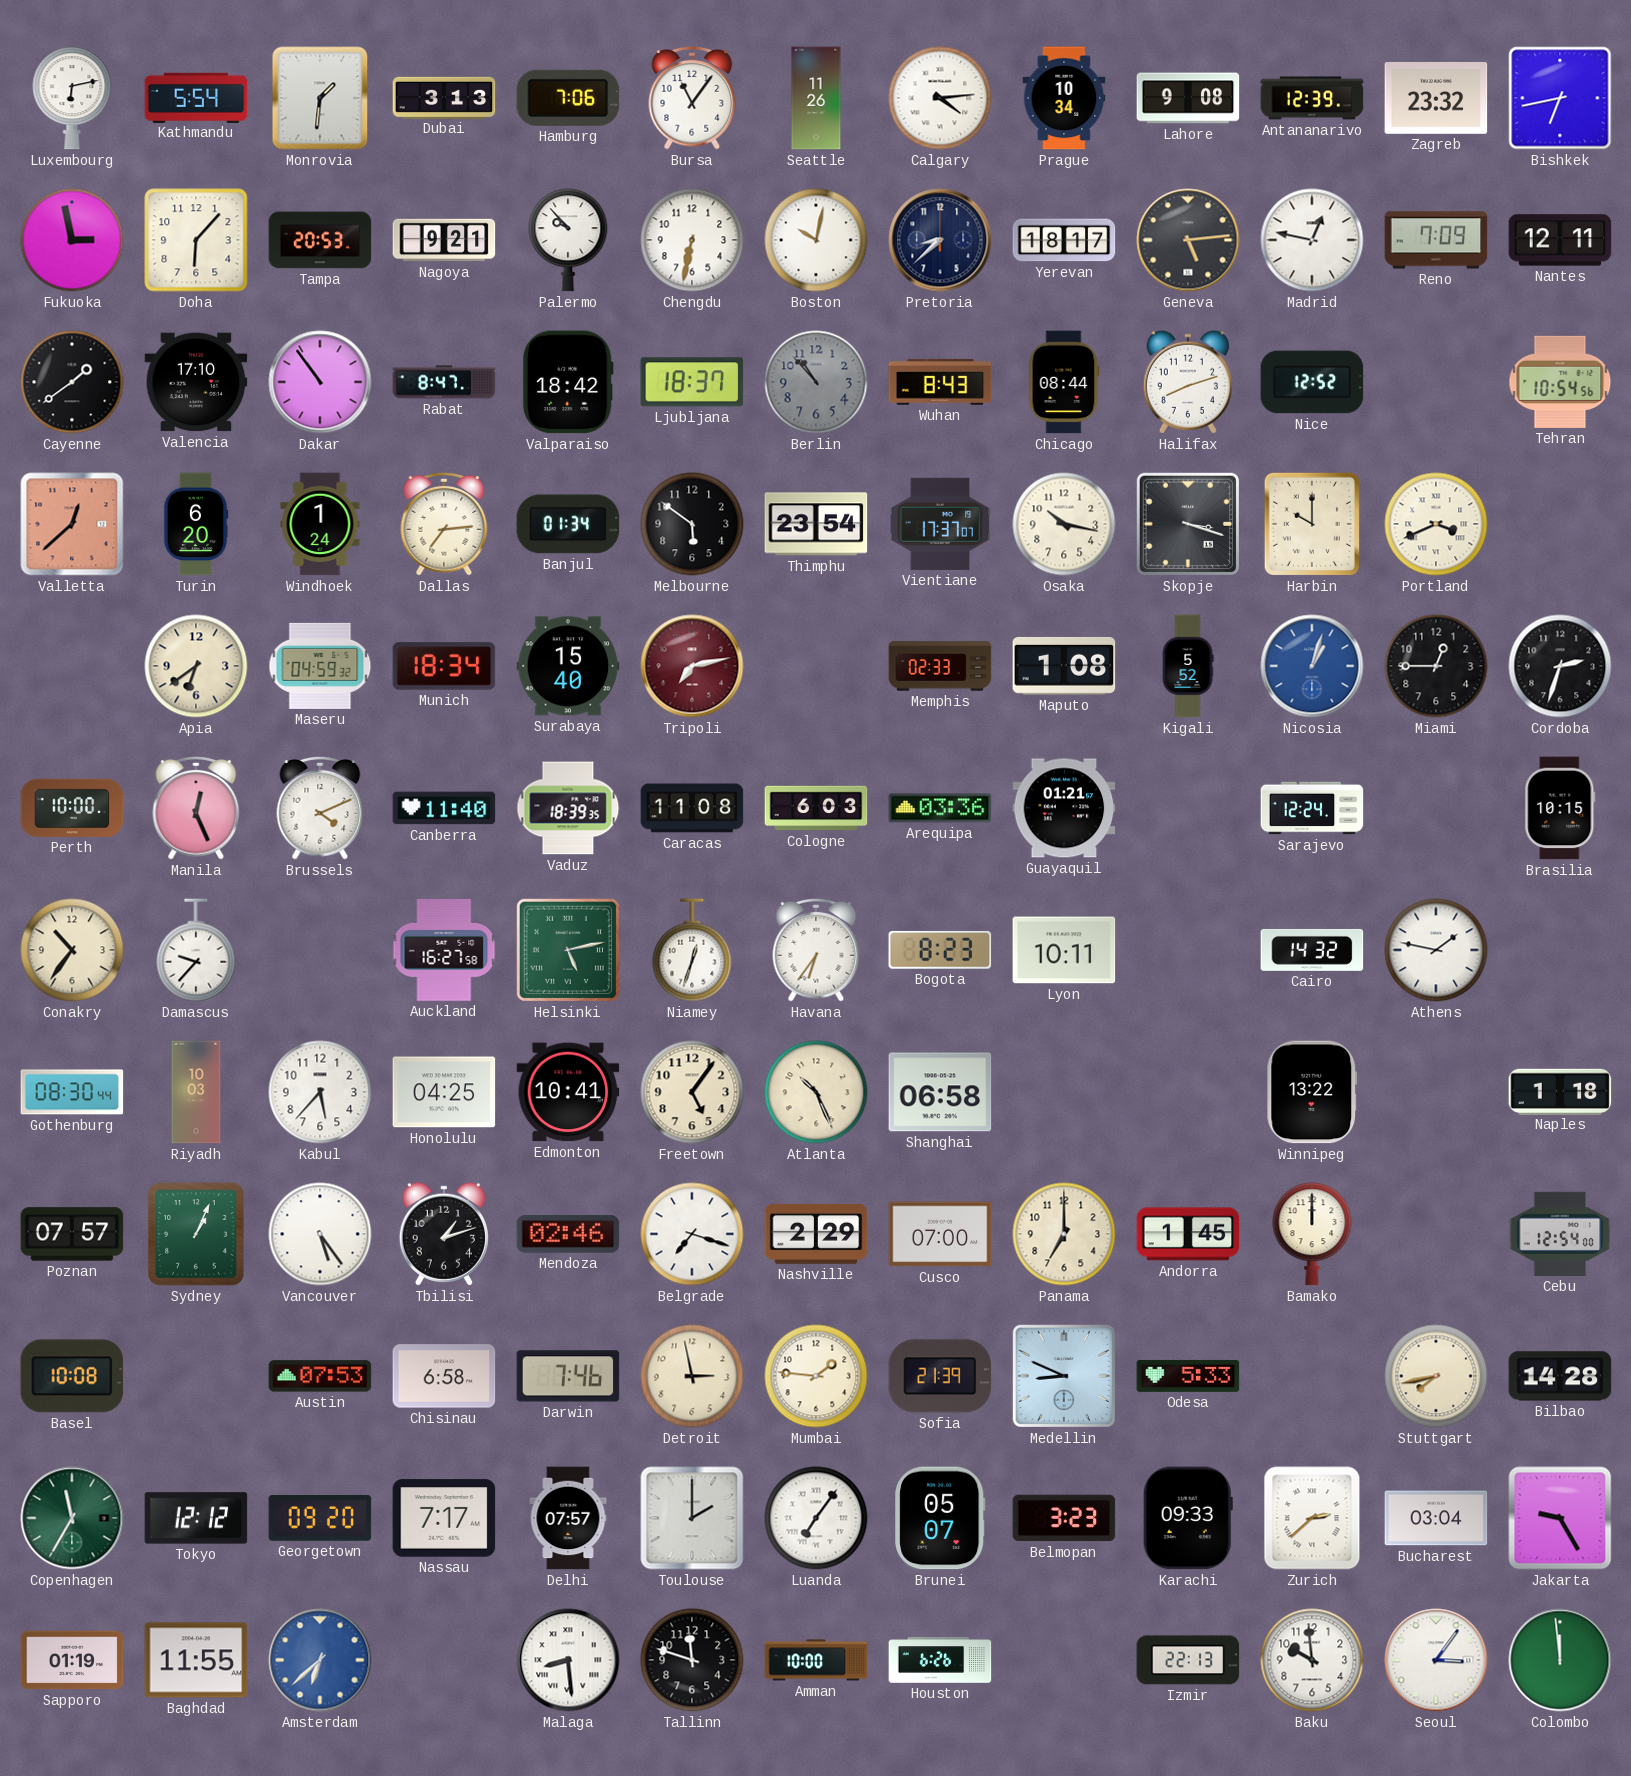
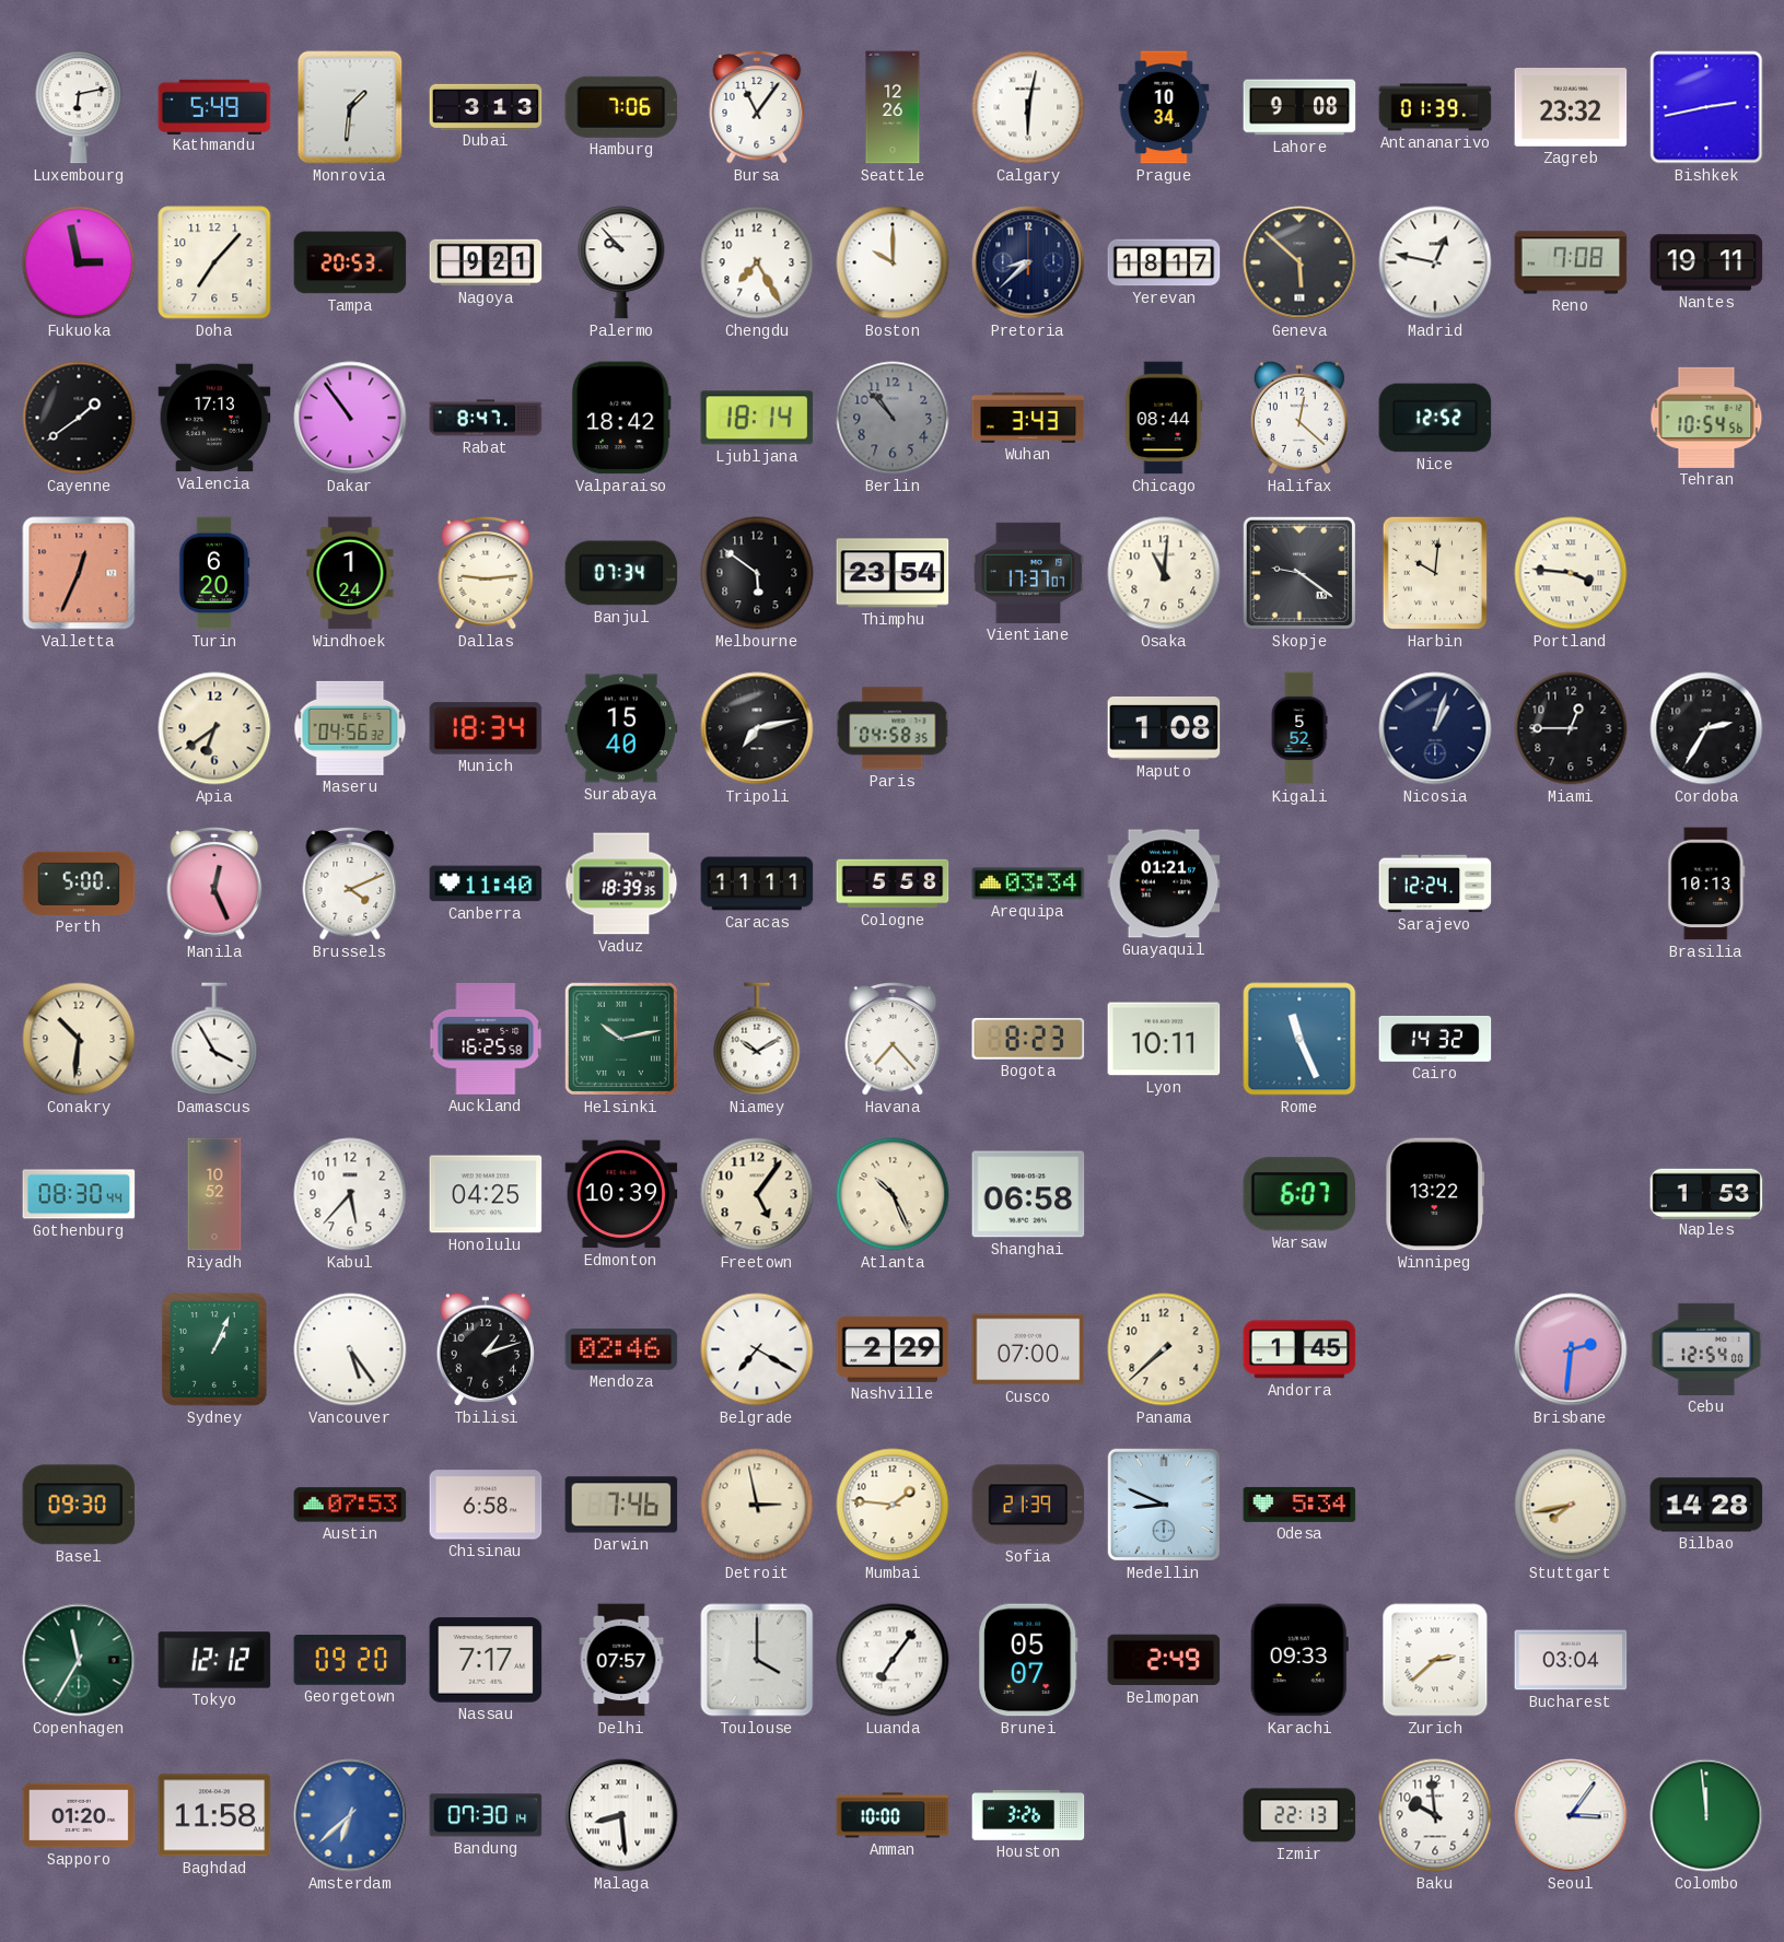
Kathmandu: 5:54 -> 5:49
Seattle: 11:26 -> 12:26
Calgary: 4:14 -> 6:02
Antananarivo: 12:39 -> 01:39
Bishkek: 6:43 -> 2:43
Doha: 6:07 -> 7:07
Chengdu: 6:32 -> 7:25
Boston: 10:02 -> 10:00
Geneva: 5:14 -> 5:52
Reno: 7:09 -> 7:08
Nantes: 12:11 -> 19:11
Valencia: 17:10 -> 17:13
Ljubljana: 18:37 -> 18:14
Wuhan: 8:43 -> 3:43
Halifax: 8:12 -> 12:22
Valletta: 12:38 -> 12:34
Dallas: 7:14 -> 9:14
Banjul: 01:34 -> 07:34
Osaka: 10:17 -> 11:01
Skopje: 3:18 -> 9:21
Harbin: 10:00 -> 10:01
Portland: 3:41 -> 3:46
Maseru: 04:59 -> 04:56
Tripoli dial: burgundy -> black
Paris: none -> 04:58
Memphis: 02:33 -> none
Nicosia dial: blue -> navy
Cordoba: 2:33 -> 2:35
Perth: 10:00 -> 5:00
Caracas: 11:08 -> 11:11
Cologne: 6:03 -> 5:58
Arequipa: 03:36 -> 03:34
Brasilia: 10:15 -> 10:13
Conakry: 10:36 -> 10:31
Damascus: 9:37 -> 3:55
Auckland: 16:27 -> 16:25
Helsinki: 5:13 -> 10:13
Niamey: 12:33 -> 10:10
Havana: 6:36 -> 7:23
Rome: none -> 11:26
Athens: 1:47 -> none
Riyadh: 10:03 -> 10:52
Edmonton: 10:41 -> 10:39
Warsaw: none -> 6:07
Naples: 1:18 -> 1:53
Poznan: 07:57 -> none
Belgrade: 7:18 -> 7:20
Panama: 7:00 -> 7:38
Bamako: 12:00 -> none
Brisbane: none -> 2:31
Basel: 10:08 -> 09:30
Odesa: 5:33 -> 5:34
Toulouse: 2:00 -> 4:00
Belmopan: 3:23 -> 2:49
Jakarta: 9:25 -> none
Sapporo: 01:19 -> 01:20
Baghdad: 11:55 -> 11:58
Bandung: none -> 07:30
Tallinn: 11:48 -> none
Houston: 6:26 -> 3:26
